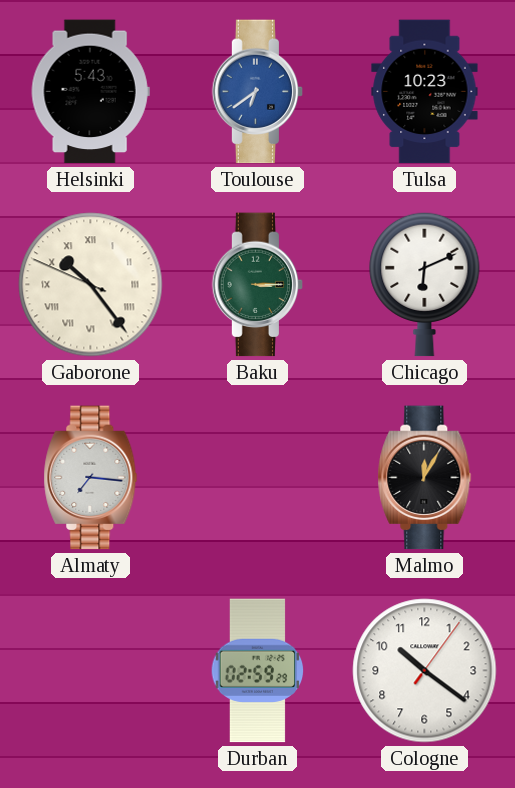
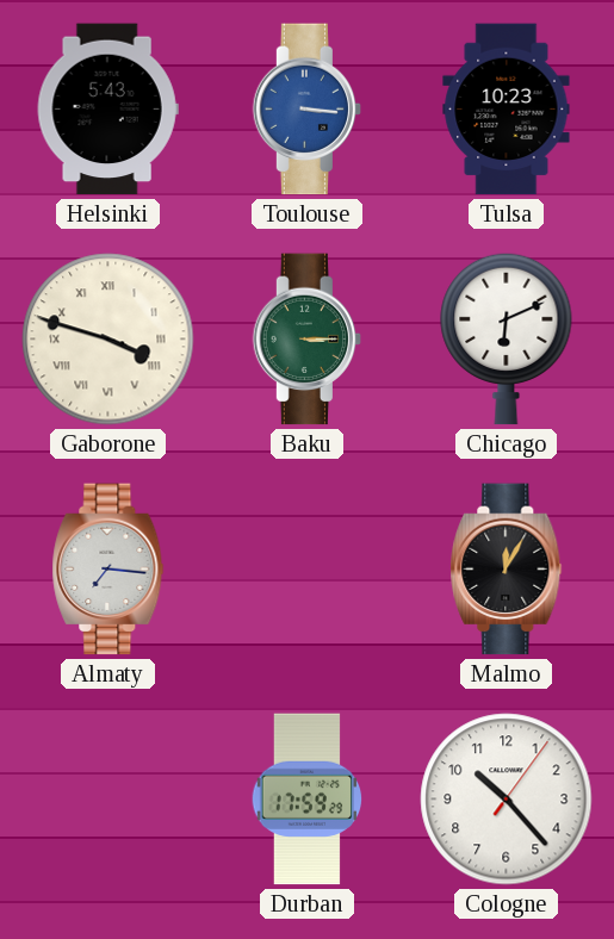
Toulouse: 6:39 -> 3:16
Gaborone: 10:23 -> 3:47
Durban: 02:59 -> 17:59
Cologne: 10:21 -> 10:23
